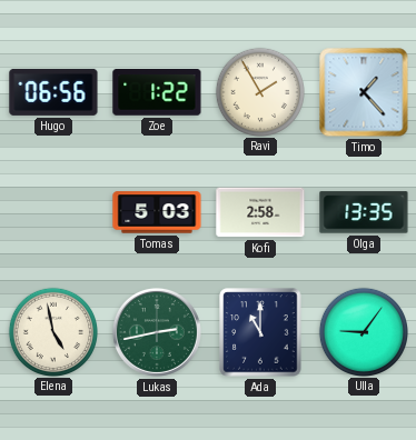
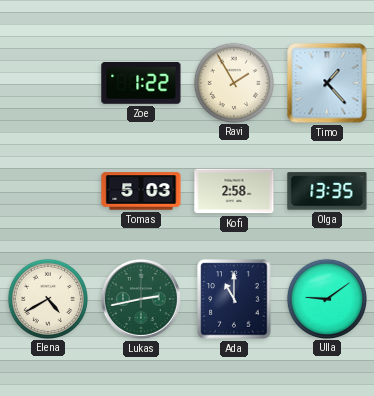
Hugo: 06:56 -> none
Elena: 4:58 -> 4:40
Ulla: 9:06 -> 9:09
